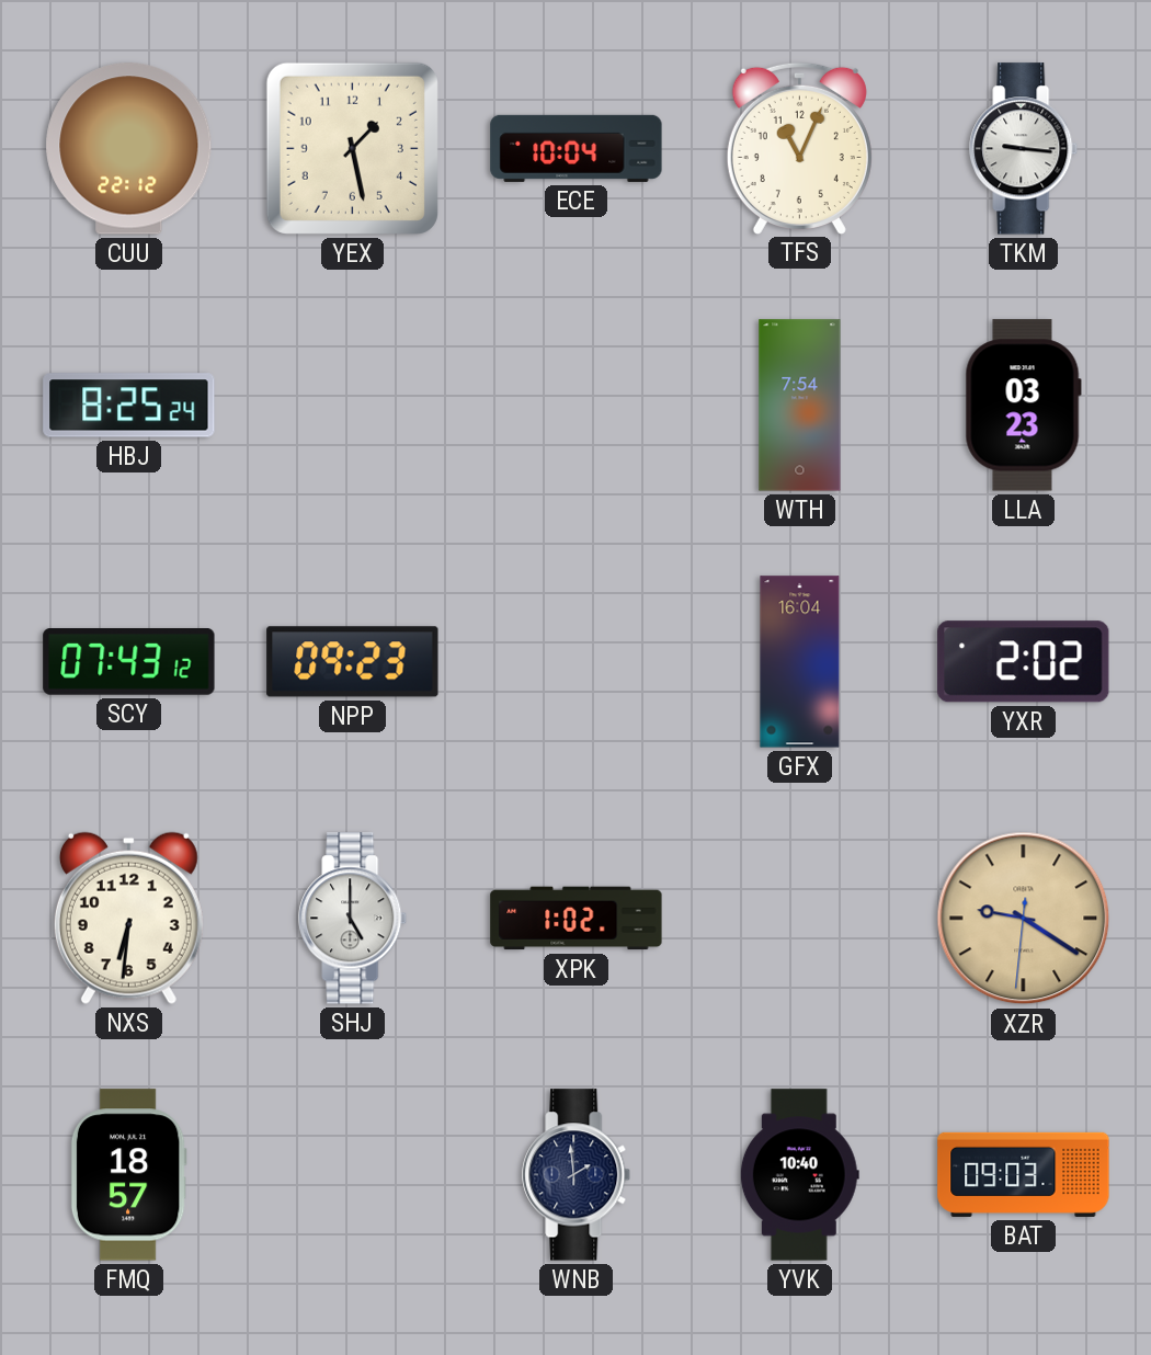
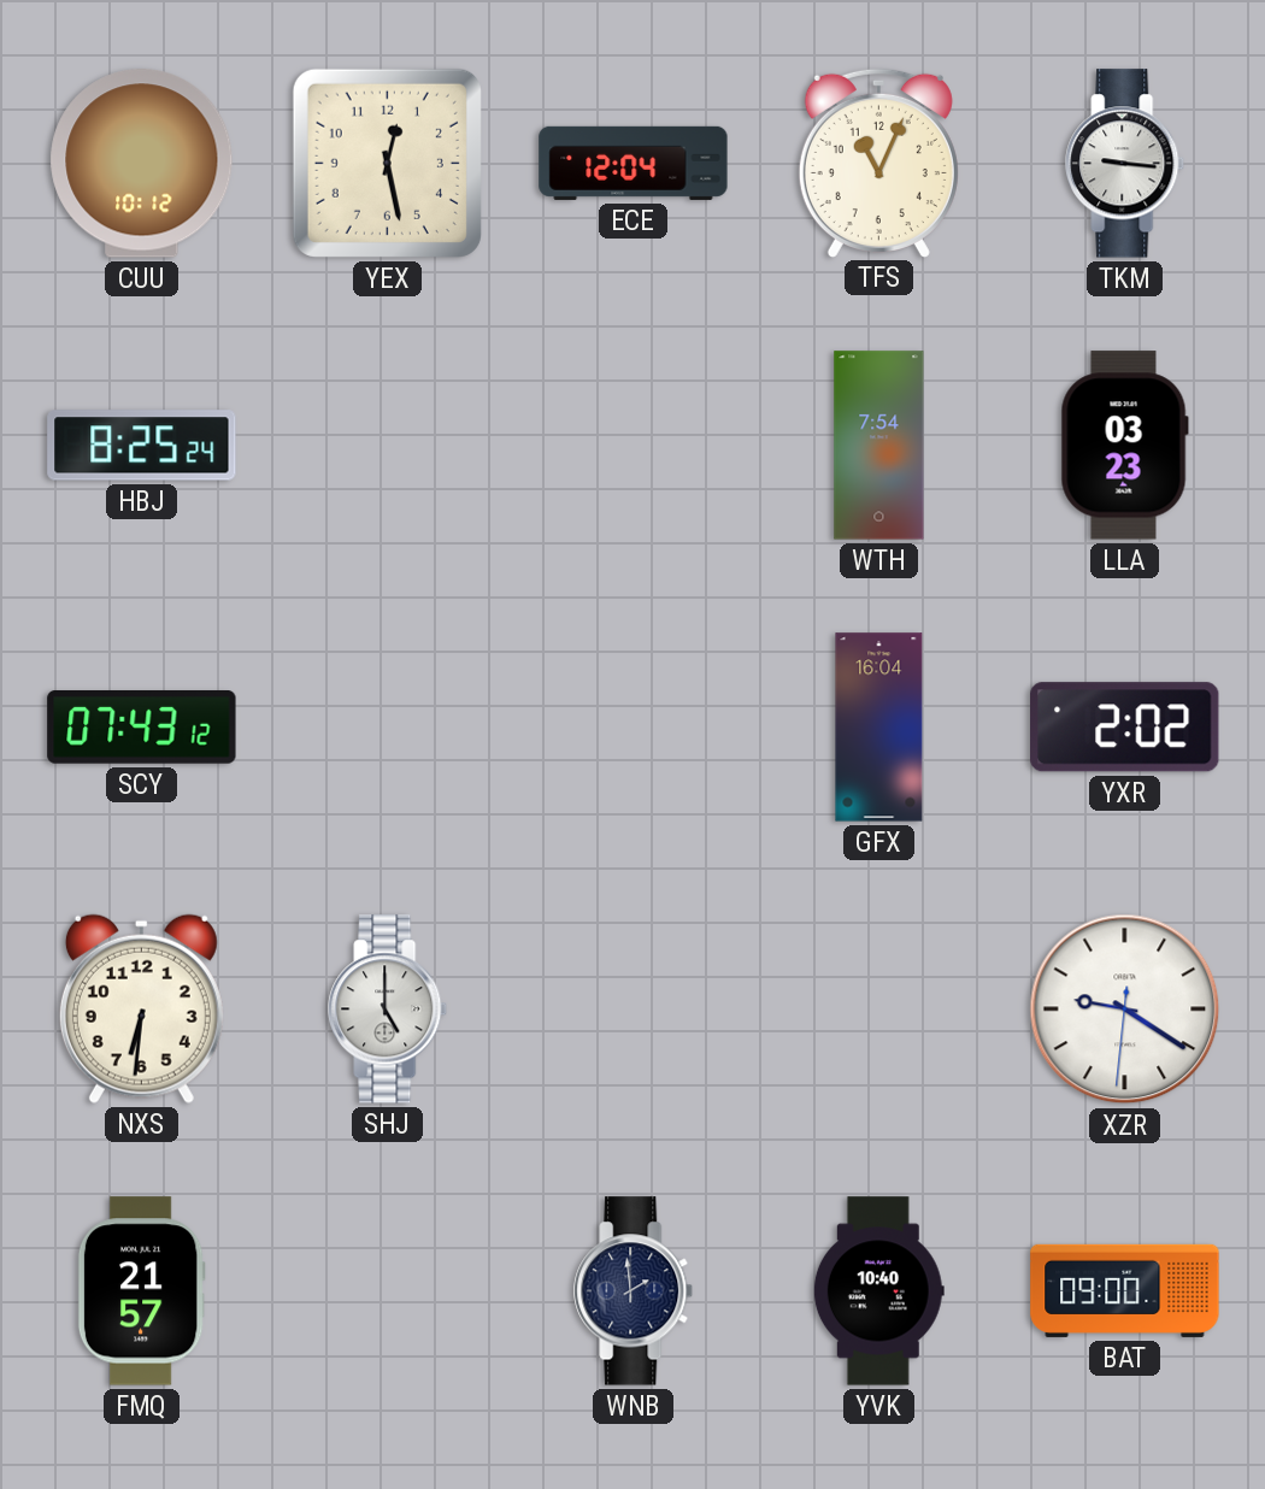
CUU: 22:12 -> 10:12
YEX: 1:28 -> 12:28
ECE: 10:04 -> 12:04
NPP: 09:23 -> none
XPK: 1:02 -> none
XZR dial: champagne -> white
FMQ: 18:57 -> 21:57
BAT: 09:03 -> 09:00
